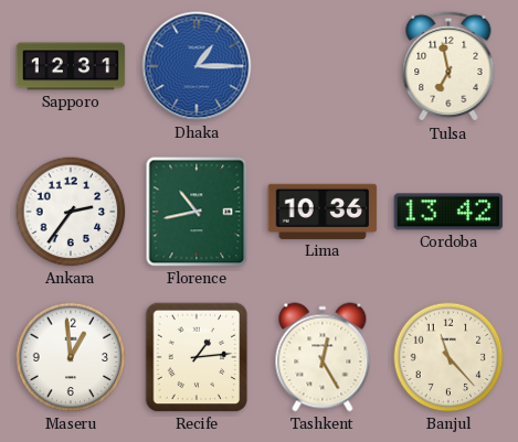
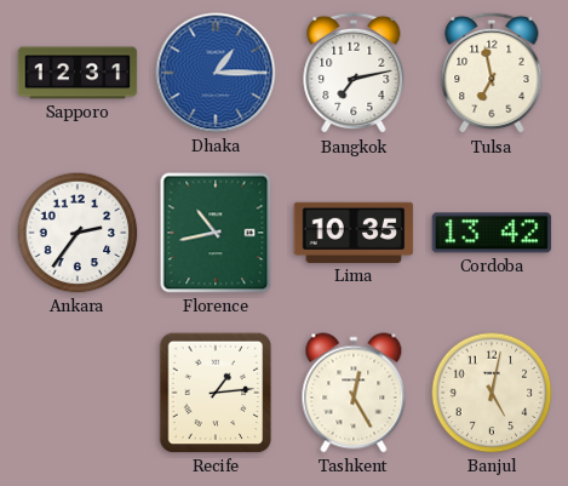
Bangkok: none -> 7:13
Lima: 10:36 -> 10:35
Maseru: 12:59 -> none
Banjul: 11:23 -> 5:02
